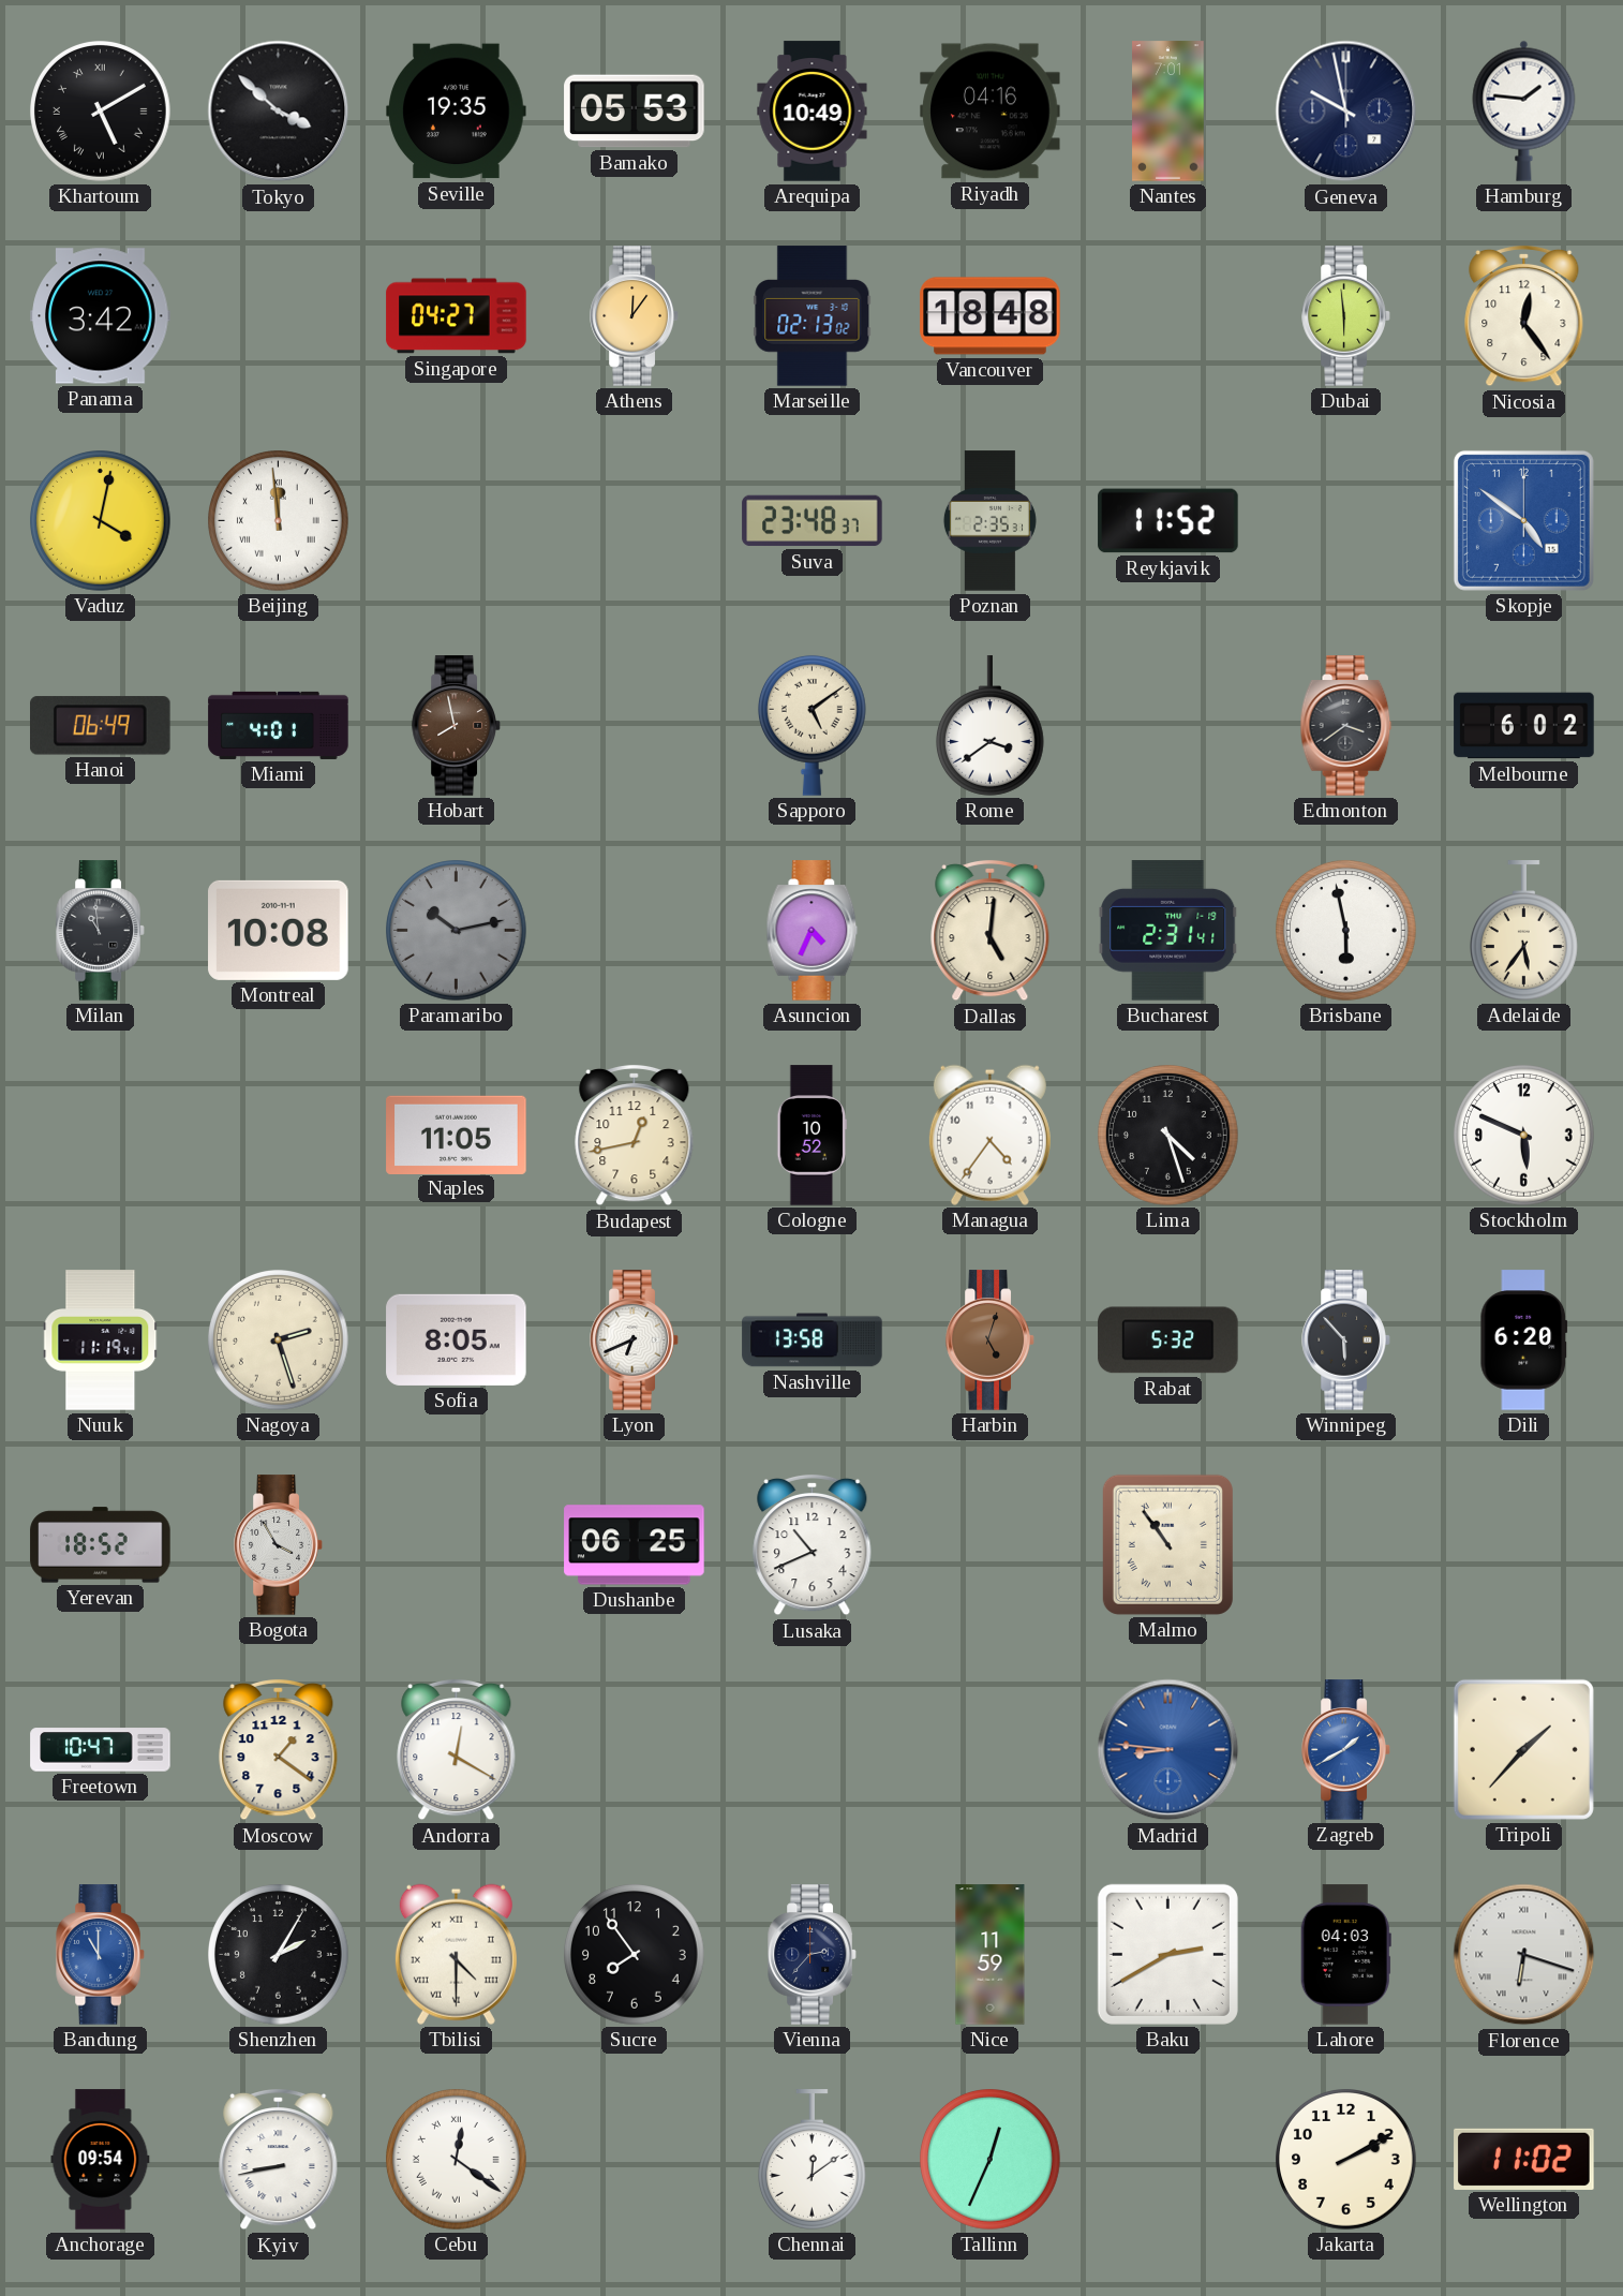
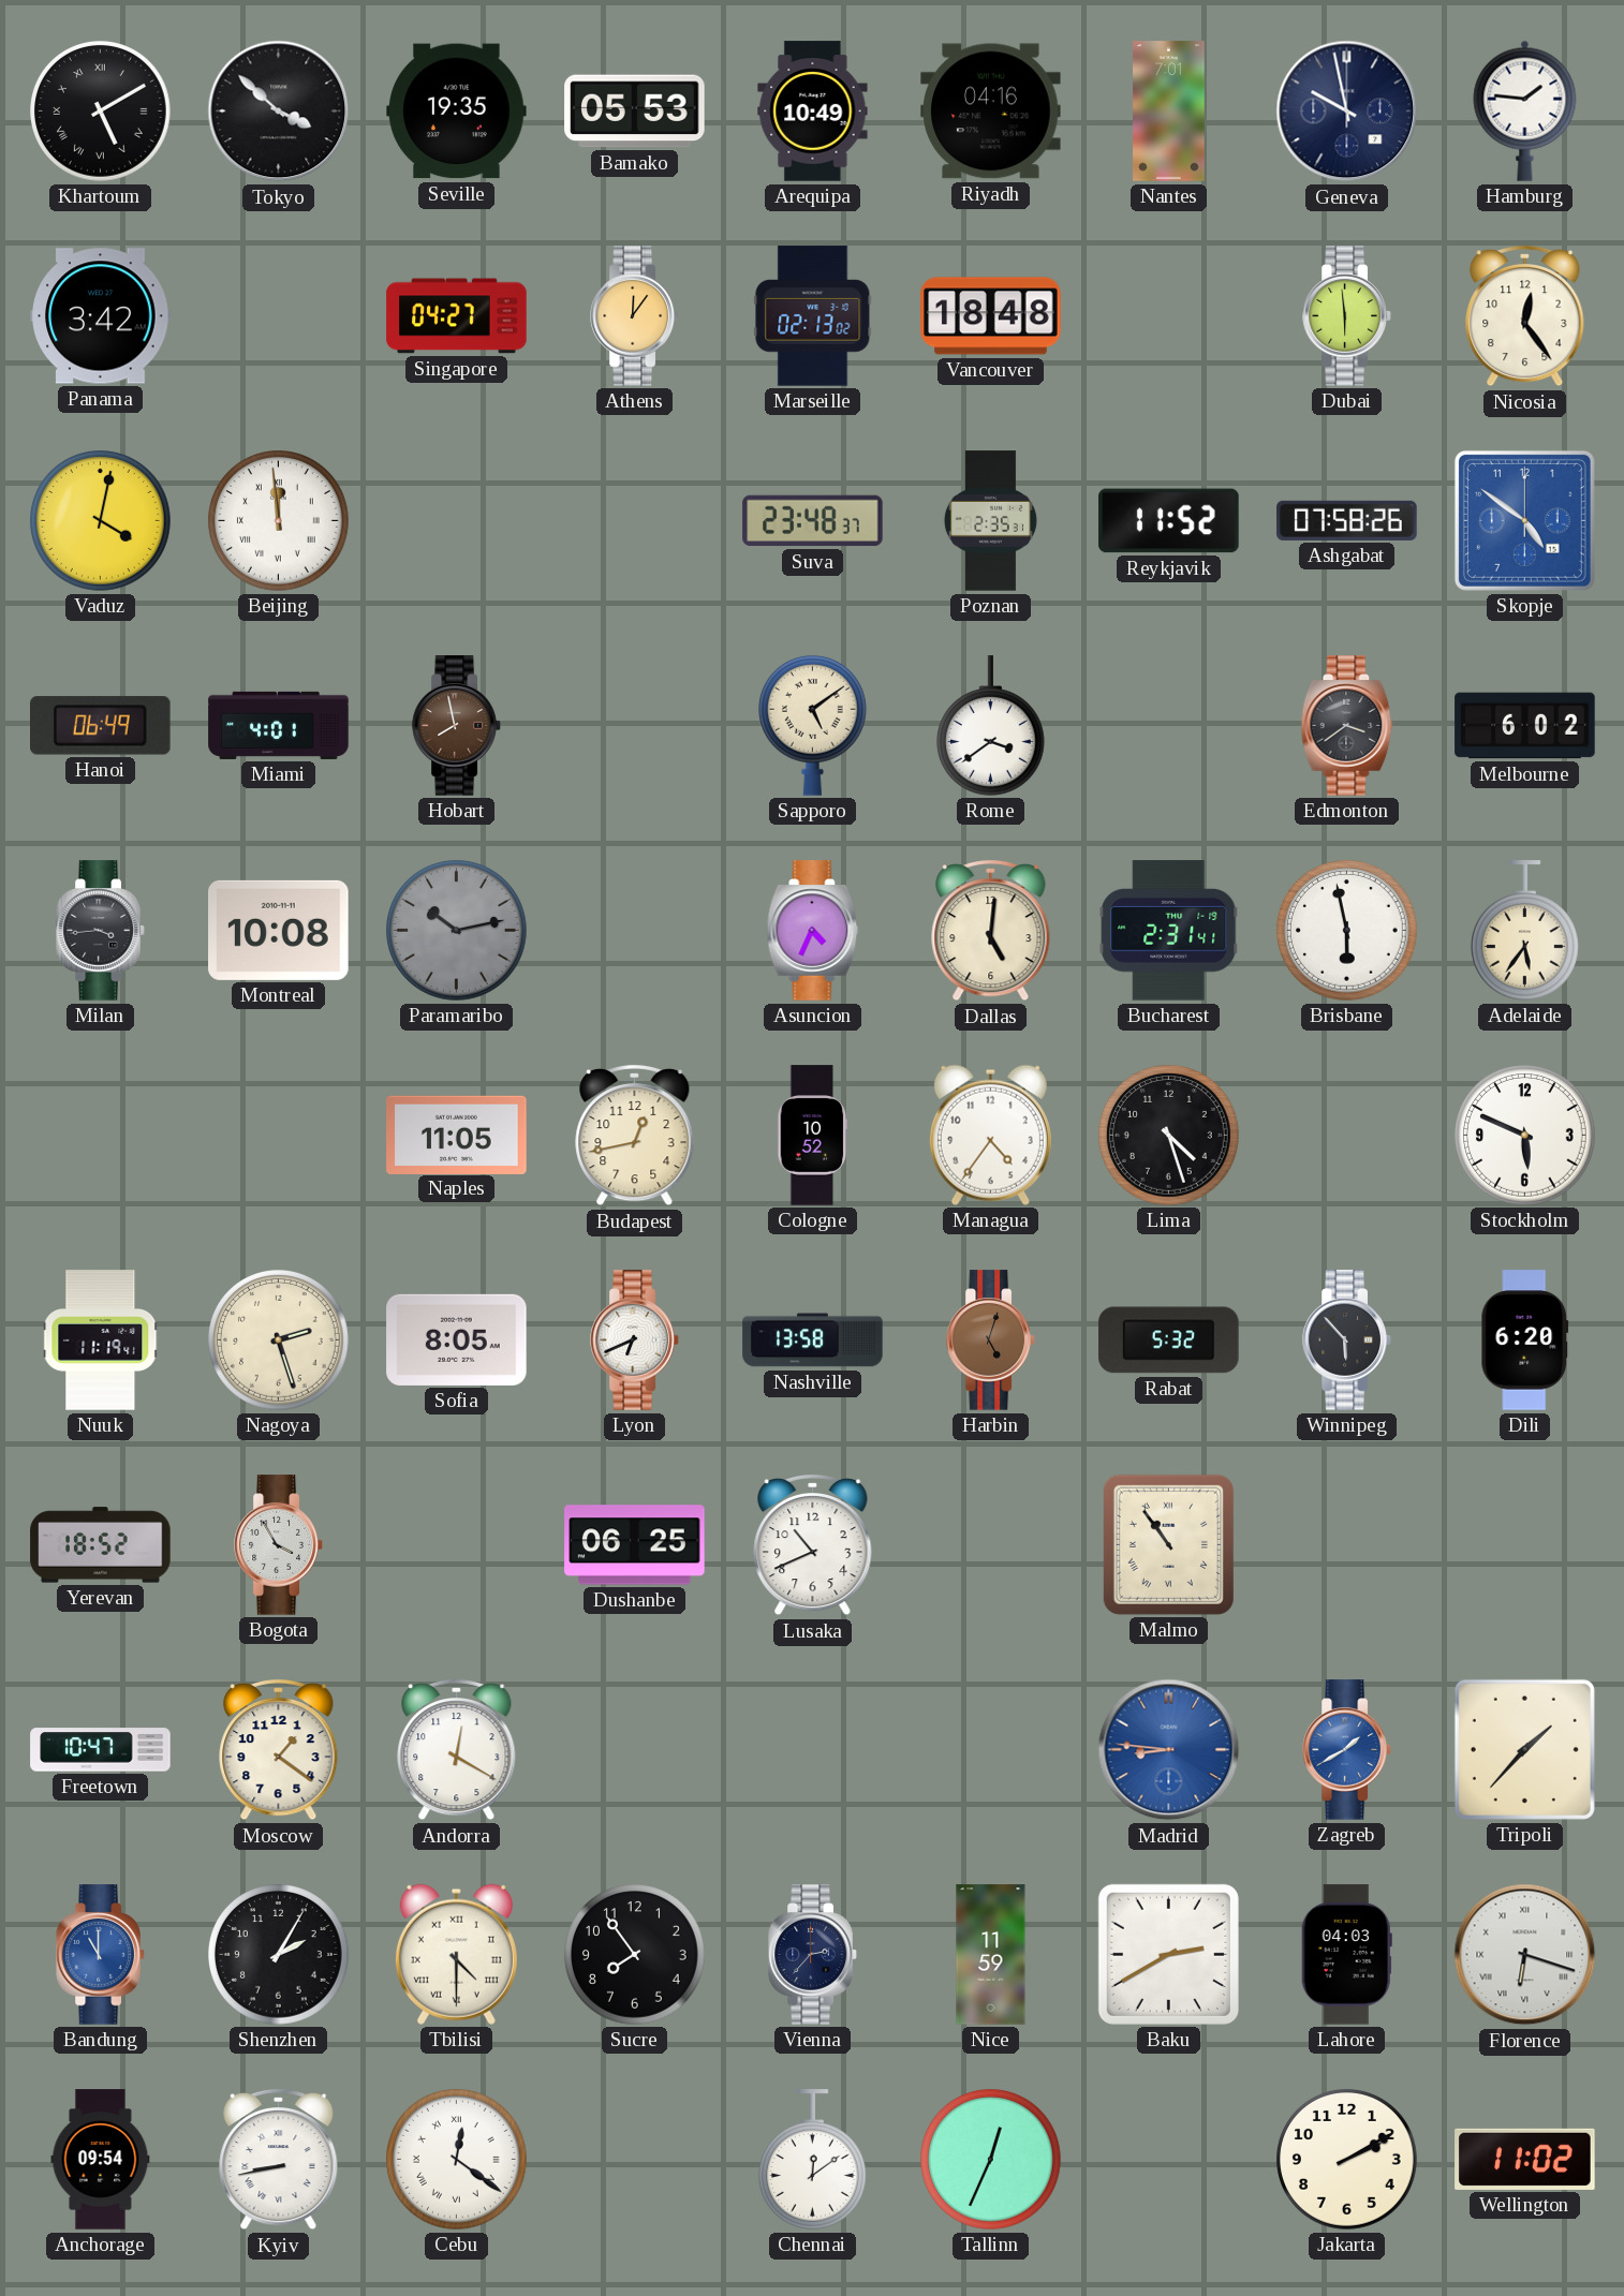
Ashgabat: none -> 07:58
Milan: 10:59 -> 3:44
